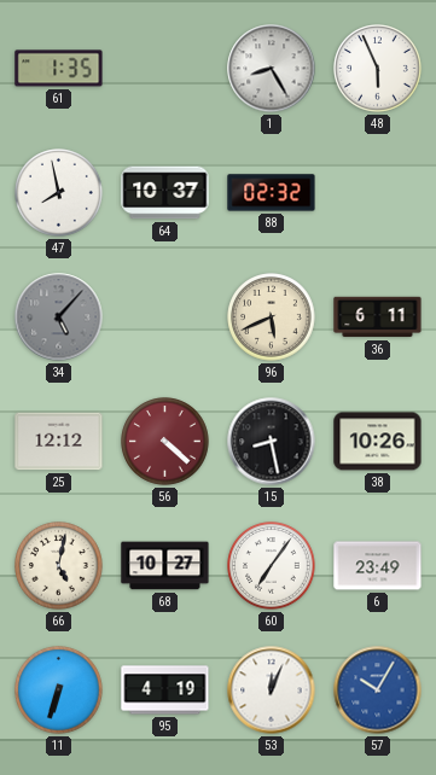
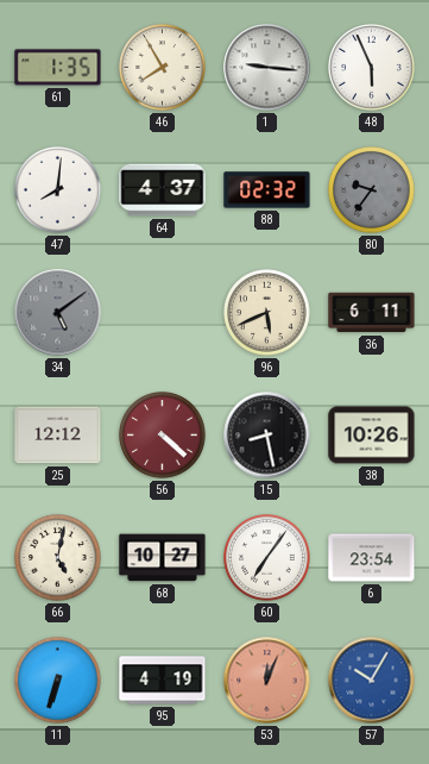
46: none -> 7:55
1: 8:25 -> 9:16
47: 7:58 -> 8:01
64: 10:37 -> 4:37
80: none -> 9:36
34: 5:07 -> 5:09
6: 23:49 -> 23:54
53 dial: white -> salmon
